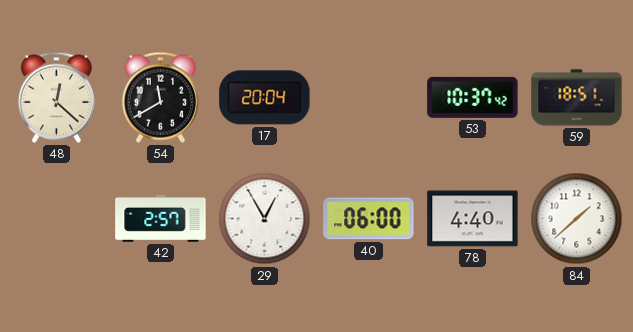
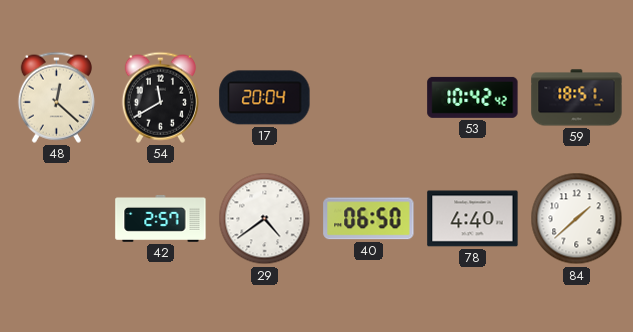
53: 10:37 -> 10:42
29: 12:55 -> 4:39
40: 06:00 -> 06:50
